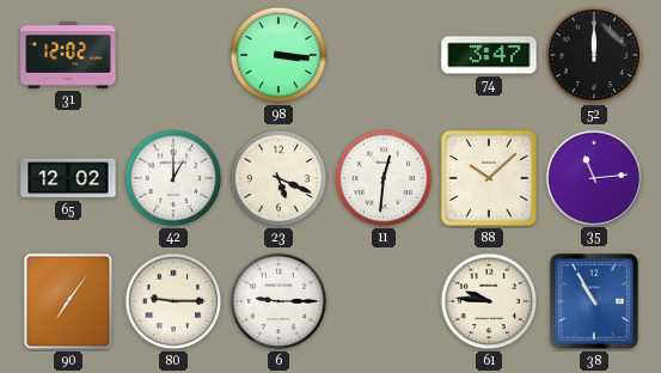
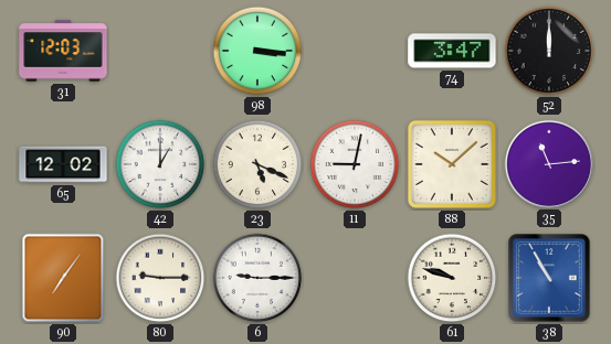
31: 12:02 -> 12:03
11: 12:31 -> 9:02
61: 9:46 -> 9:48
